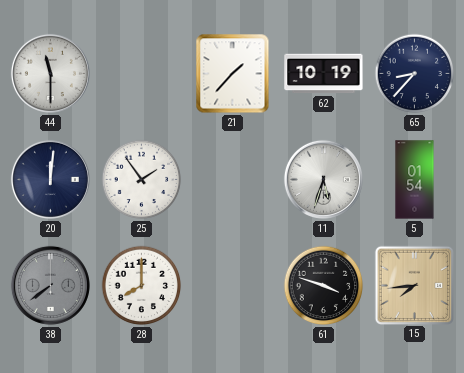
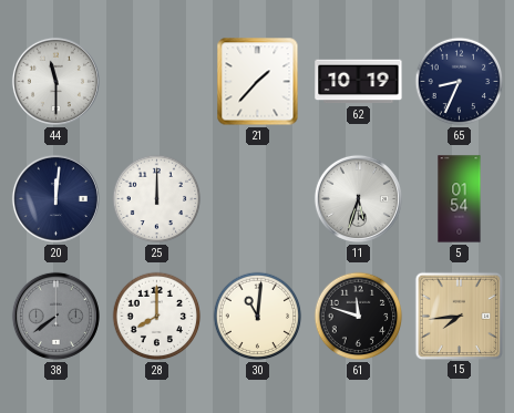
65: 8:37 -> 8:34
25: 1:54 -> 12:00
30: none -> 11:01
61: 3:48 -> 11:48
